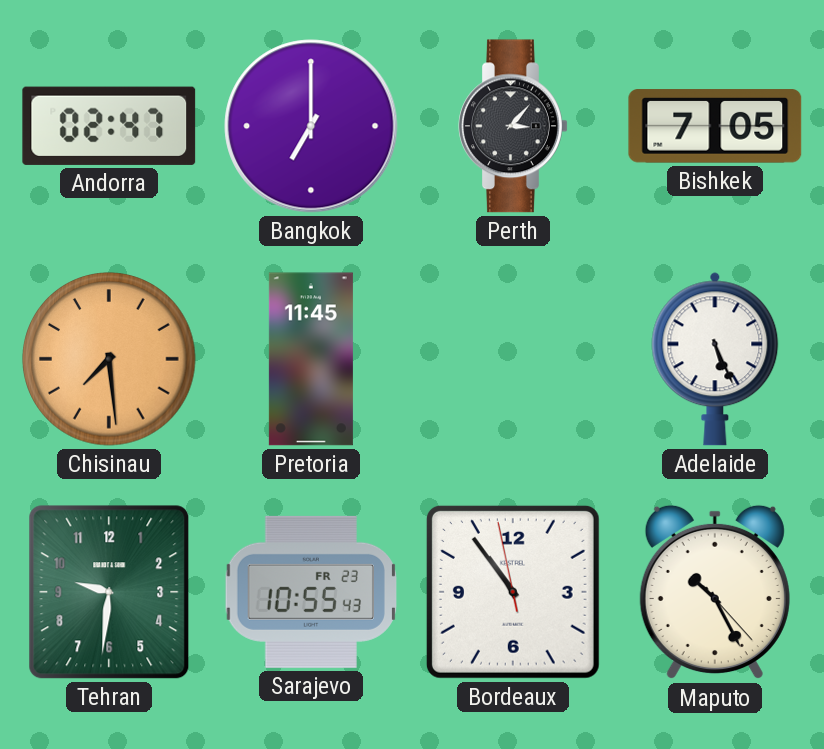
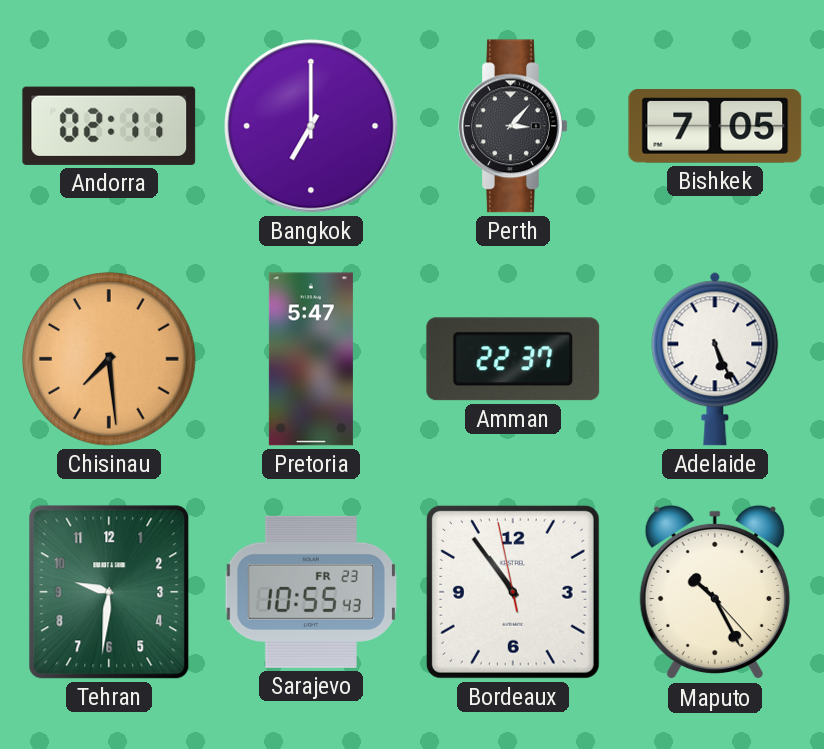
Andorra: 02:47 -> 02:11
Pretoria: 11:45 -> 5:47
Amman: none -> 22:37
